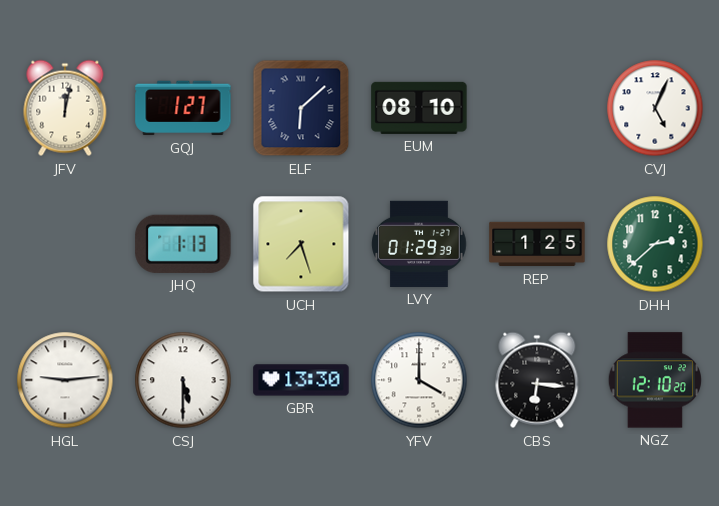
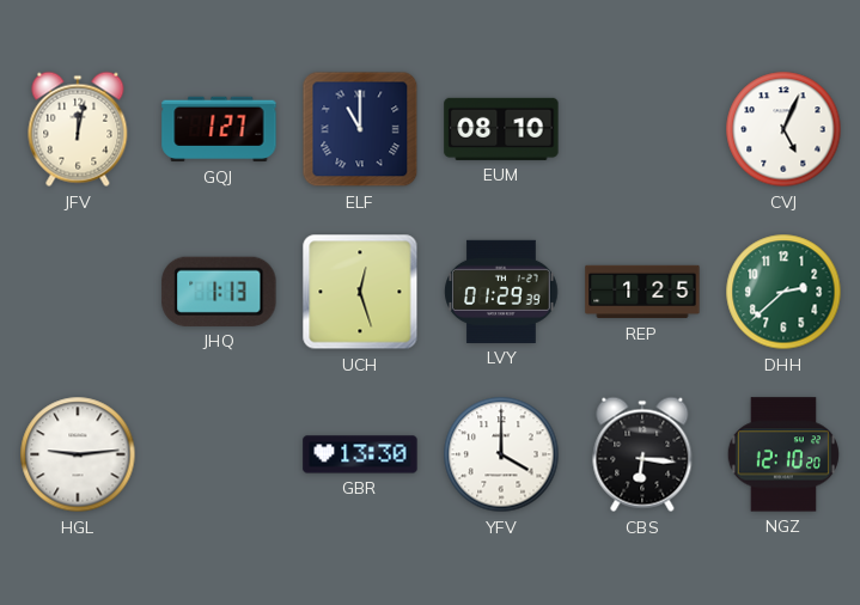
ELF: 6:08 -> 11:00
UCH: 7:27 -> 12:27
CSJ: 5:30 -> none
